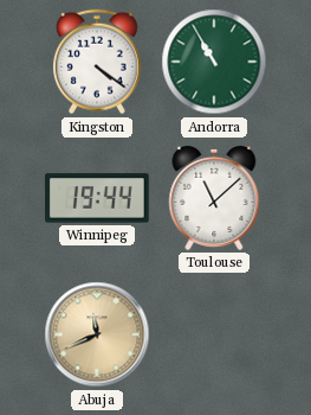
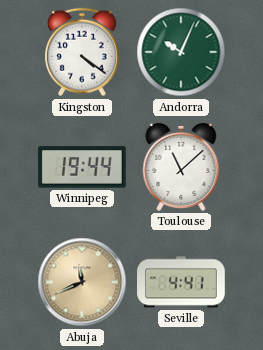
Andorra: 10:55 -> 10:04
Seville: none -> 4:41
